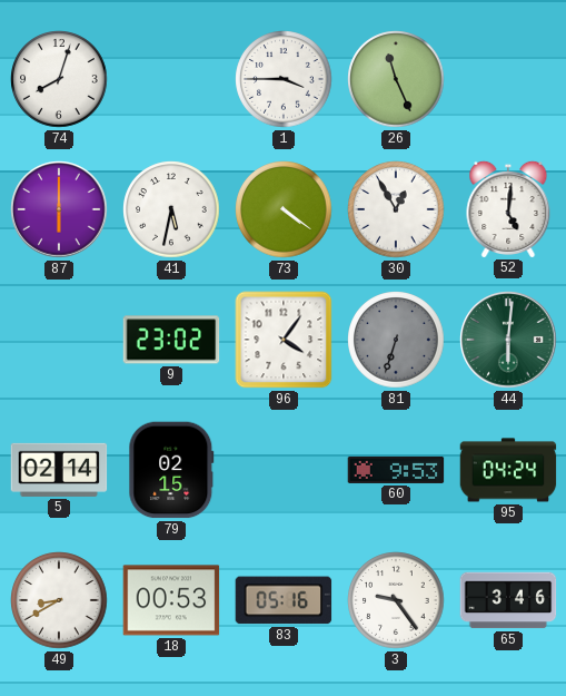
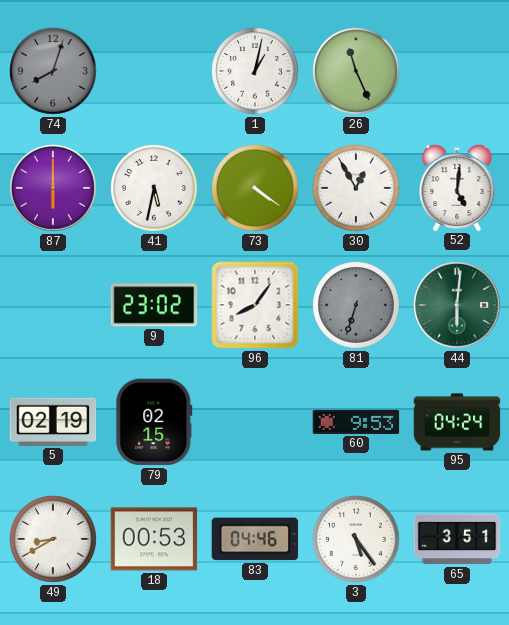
74 dial: white -> grey
1: 3:45 -> 1:02
96: 4:06 -> 8:06
5: 02:14 -> 02:19
83: 05:16 -> 04:46
3: 9:24 -> 5:24
65: 3:46 -> 3:51
